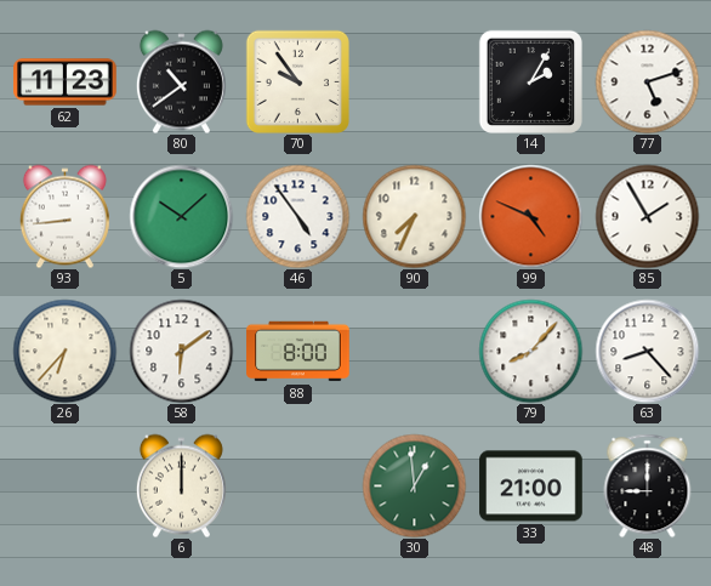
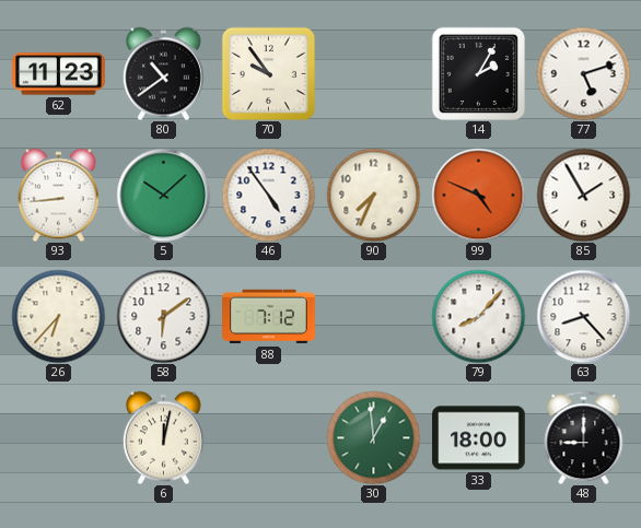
88: 8:00 -> 7:12
6: 12:00 -> 12:02
33: 21:00 -> 18:00
